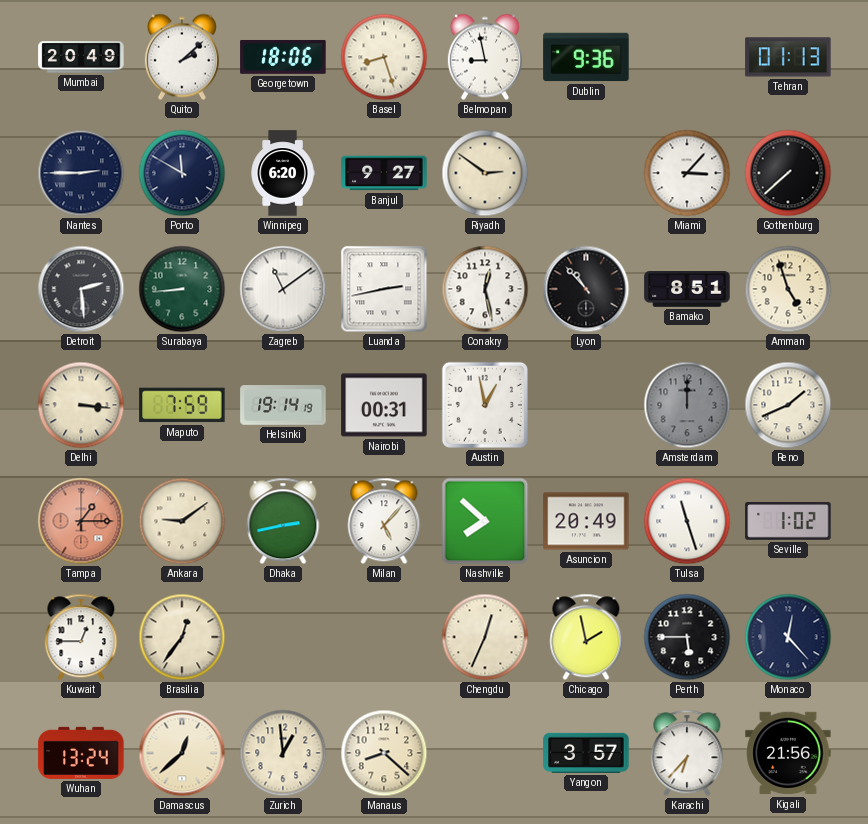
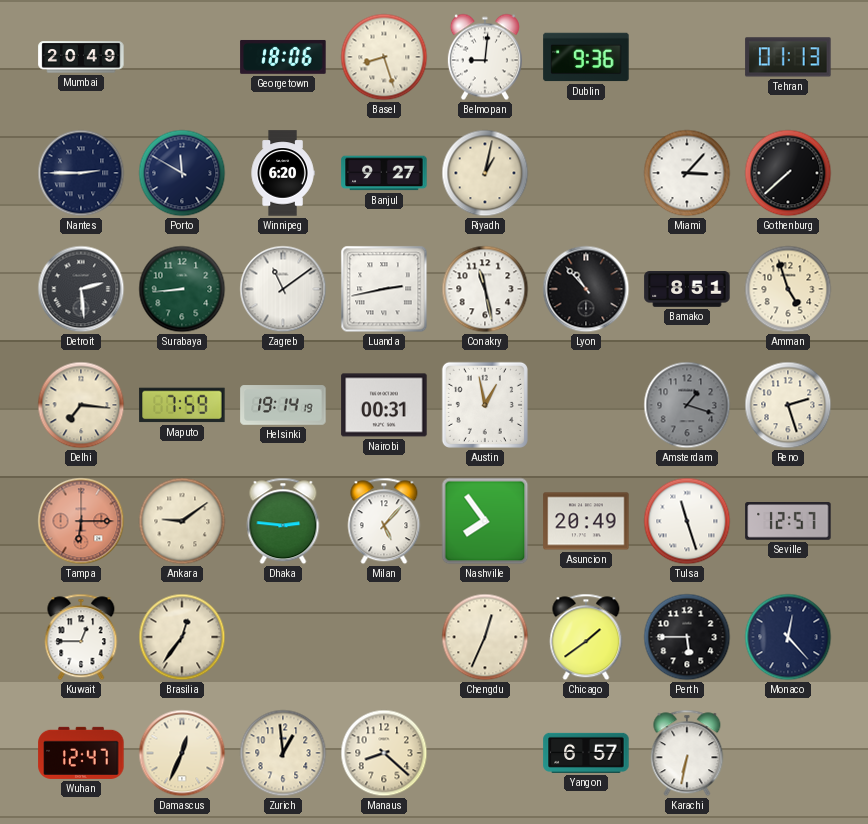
Quito: 2:08 -> none
Belmopan: 8:58 -> 9:01
Riyadh: 2:51 -> 1:02
Conakry: 12:28 -> 11:28
Delhi: 3:16 -> 7:16
Amsterdam: 12:00 -> 1:18
Reno: 1:41 -> 2:27
Tampa: 1:15 -> 6:15
Dhaka: 2:43 -> 2:46
Nashville: 7:52 -> 7:54
Seville: 1:02 -> 12:57
Chicago: 1:58 -> 1:39
Wuhan: 13:24 -> 12:47
Damascus: 12:38 -> 12:34
Yangon: 3:57 -> 6:57
Karachi: 6:37 -> 6:32
Kigali: 21:56 -> none
